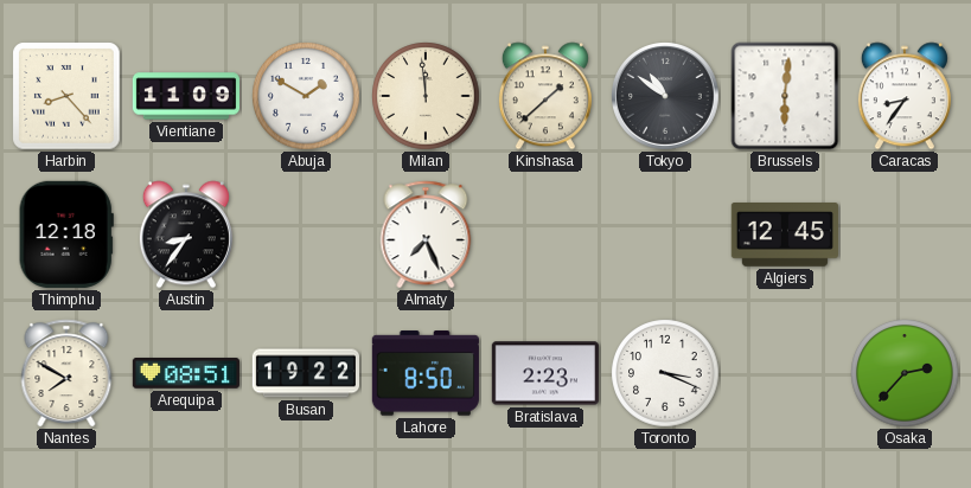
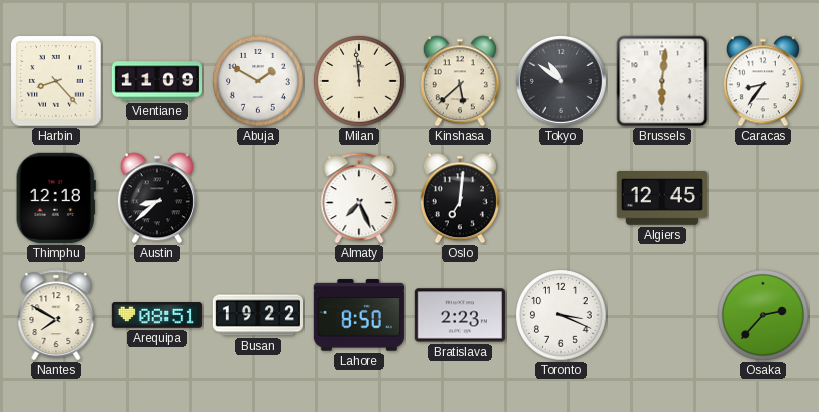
Kinshasa: 1:38 -> 5:38
Austin: 8:36 -> 8:38
Oslo: none -> 7:01
